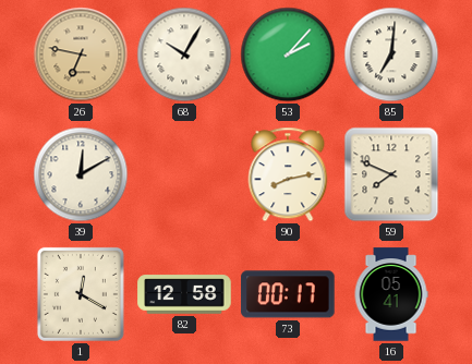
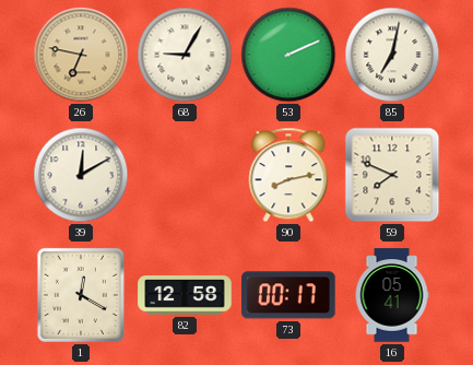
68: 10:05 -> 9:05
53: 2:07 -> 2:11
85: 7:01 -> 7:02
